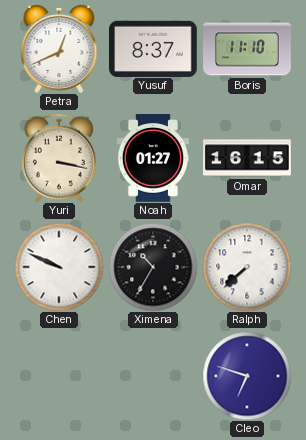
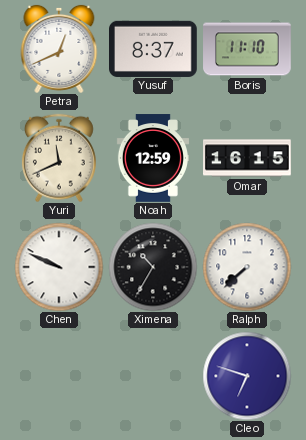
Yuri: 3:17 -> 11:41
Noah: 01:27 -> 12:59
